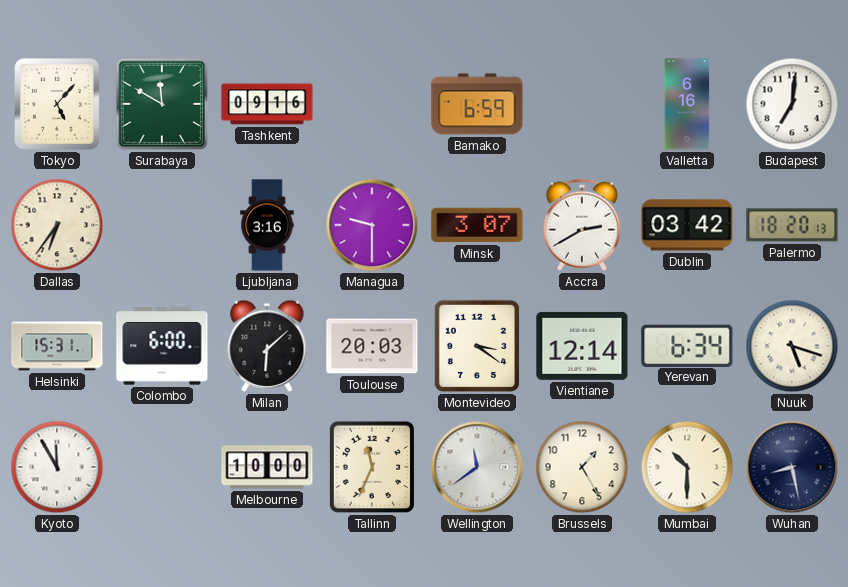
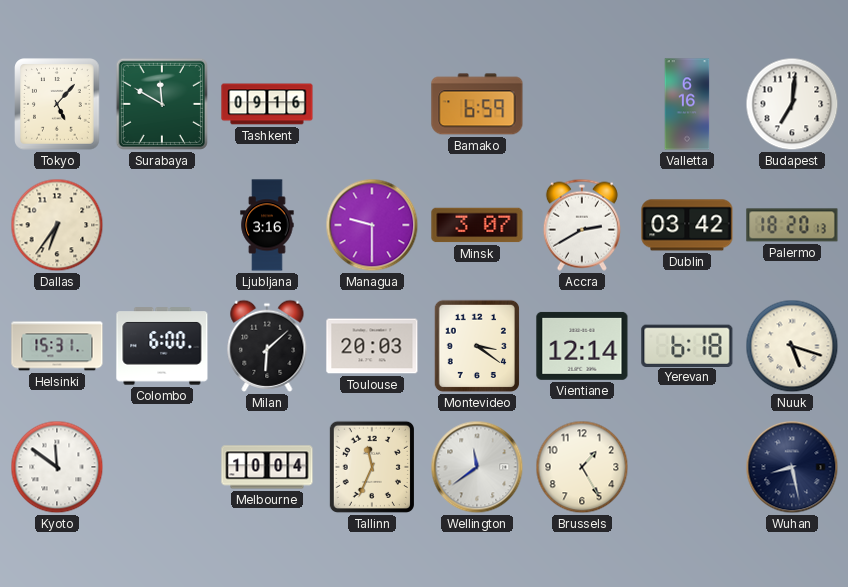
Yerevan: 6:34 -> 6:18
Kyoto: 11:55 -> 11:51
Melbourne: 10:00 -> 10:04
Mumbai: 10:30 -> none
